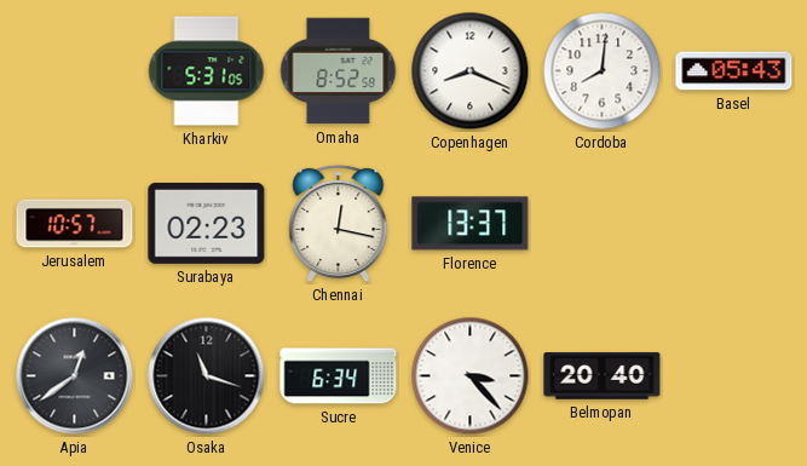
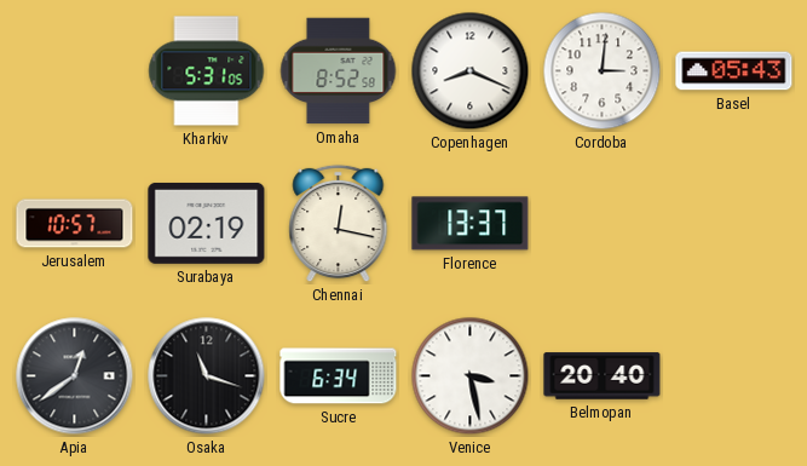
Cordoba: 8:01 -> 3:01
Surabaya: 02:23 -> 02:19
Venice: 3:23 -> 3:28
